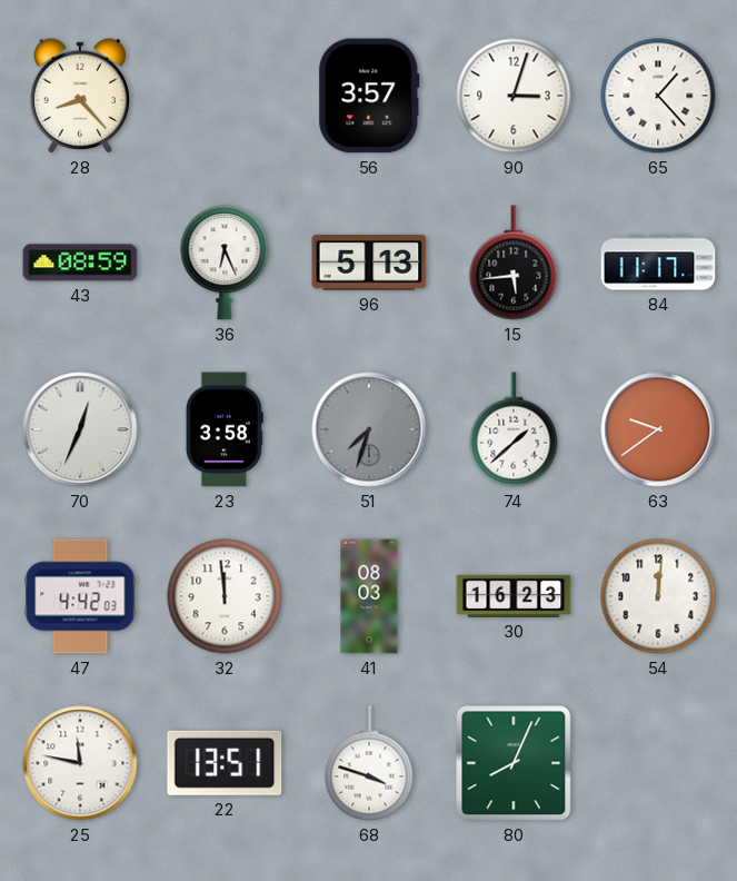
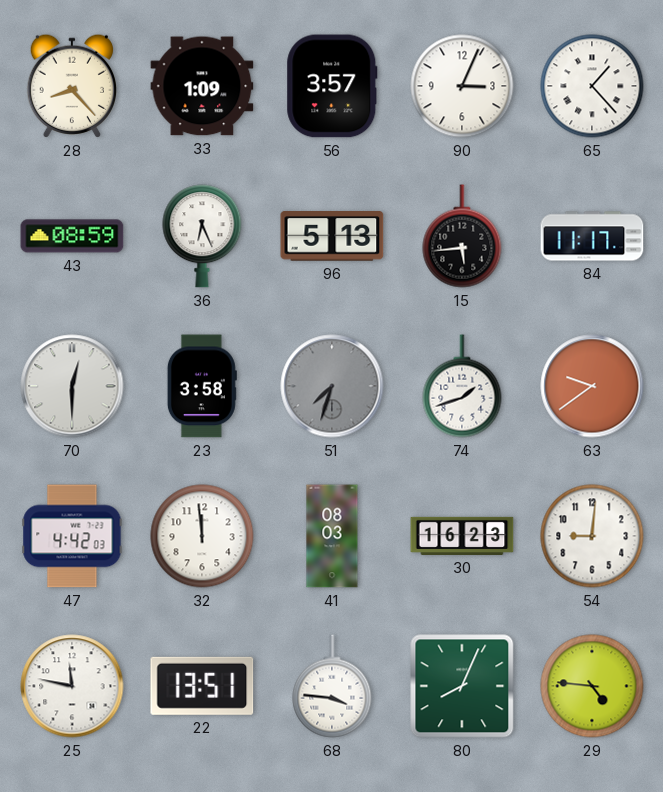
33: none -> 1:09
90: 3:03 -> 3:04
70: 12:34 -> 12:30
74: 1:38 -> 1:42
54: 12:01 -> 9:01
68: 3:48 -> 3:46
29: none -> 4:46
